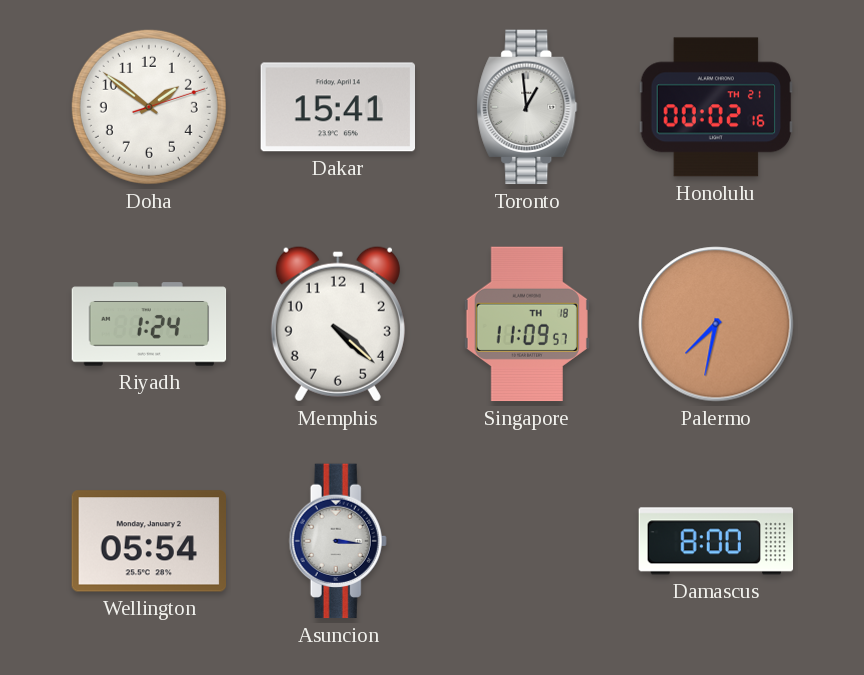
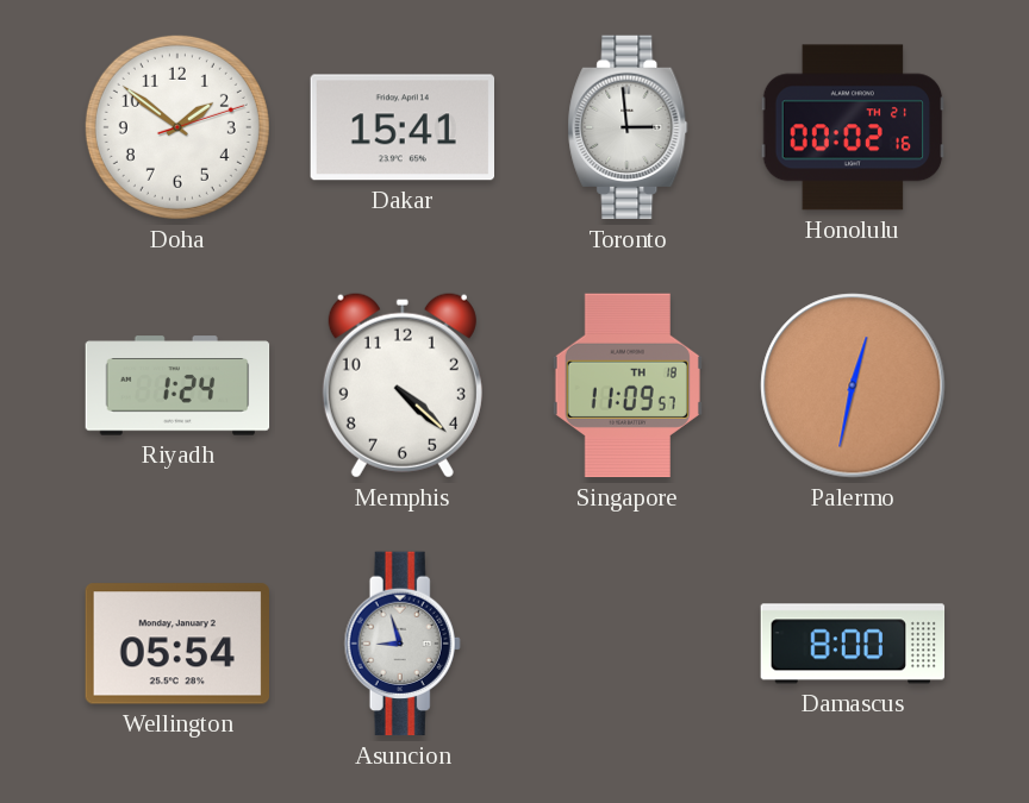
Toronto: 12:59 -> 2:59
Palermo: 7:32 -> 12:32
Asuncion: 3:16 -> 8:57
